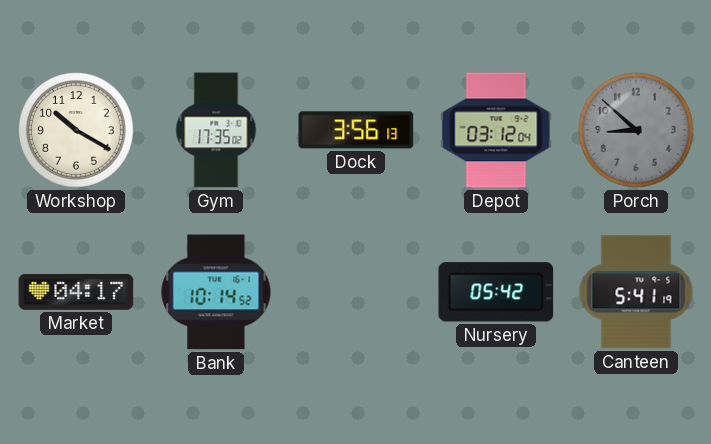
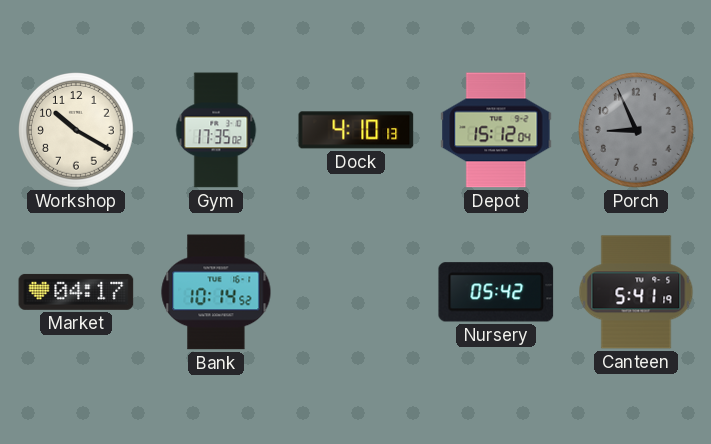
Dock: 3:56 -> 4:10
Depot: 03:12 -> 15:12
Porch: 8:52 -> 8:56
